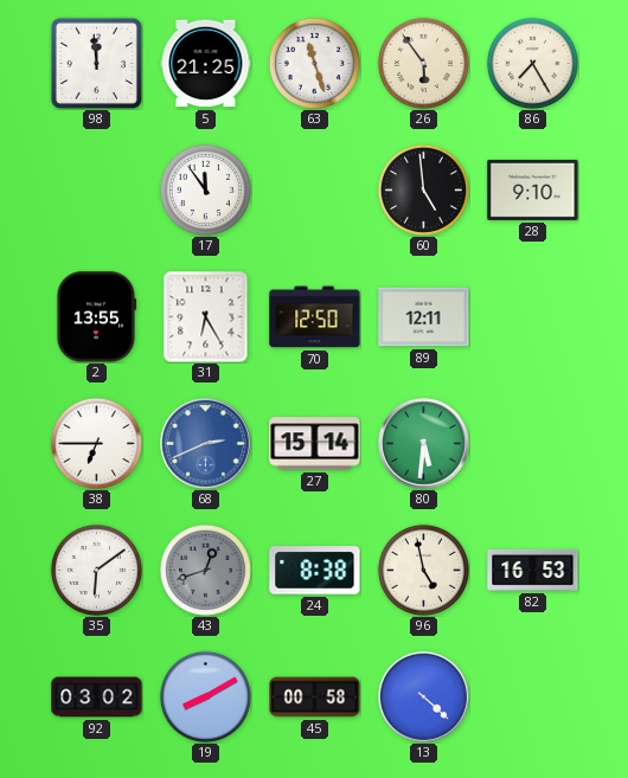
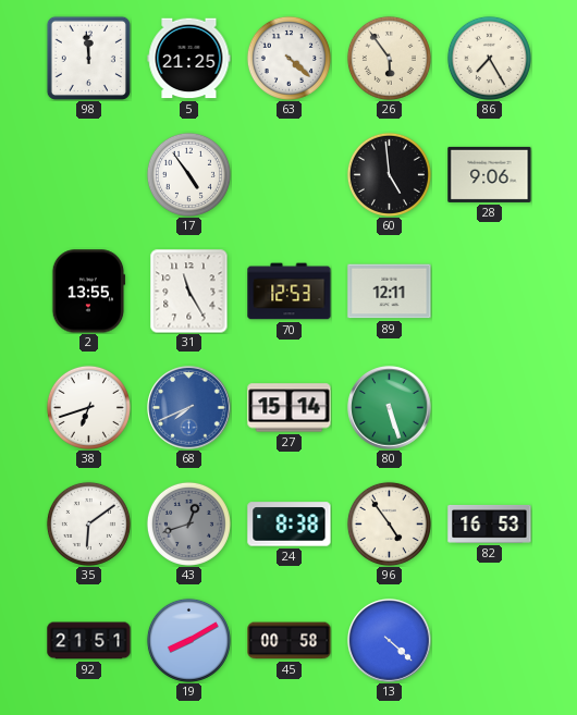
63: 11:27 -> 4:22
17: 11:54 -> 4:54
28: 9:10 -> 9:06
31: 6:25 -> 11:25
70: 12:50 -> 12:53
38: 6:45 -> 6:42
68: 2:41 -> 7:41
80: 5:31 -> 5:27
96: 4:58 -> 4:54
92: 03:02 -> 21:51
